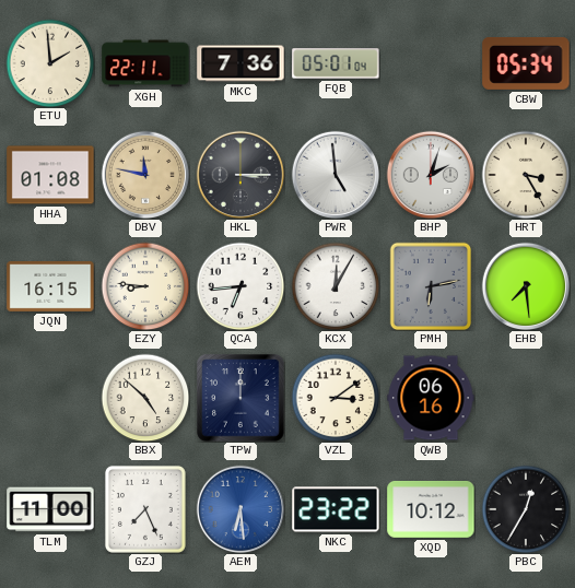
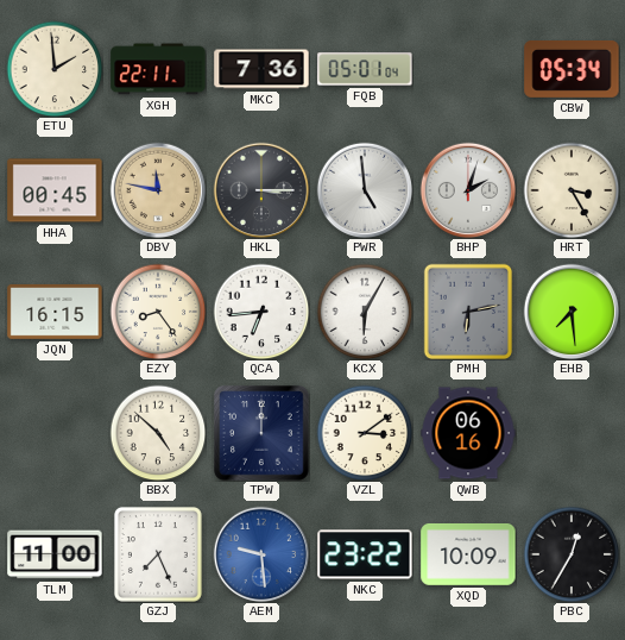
HHA: 01:08 -> 00:45
EZY: 8:46 -> 8:24
KCX: 12:05 -> 6:05
AEM: 6:29 -> 9:29
XQD: 10:12 -> 10:09
